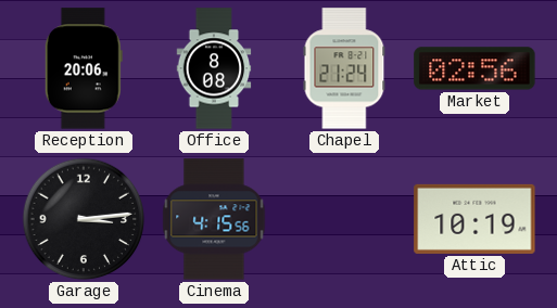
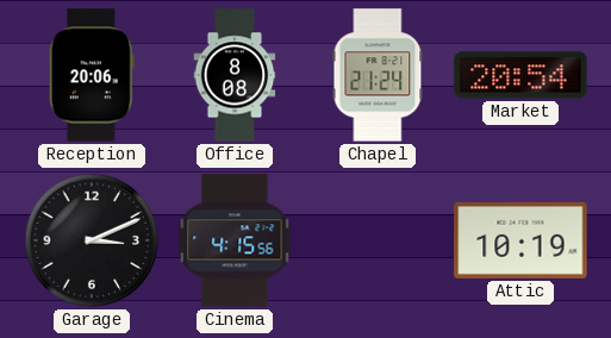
Market: 02:56 -> 20:54
Garage: 3:14 -> 3:11
